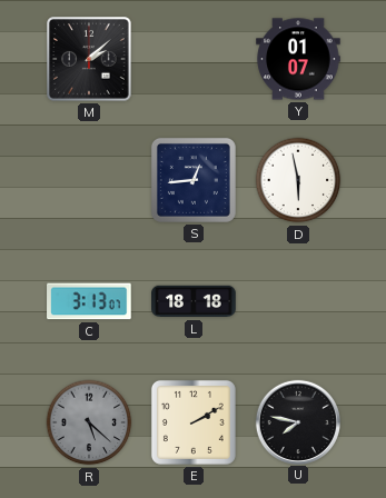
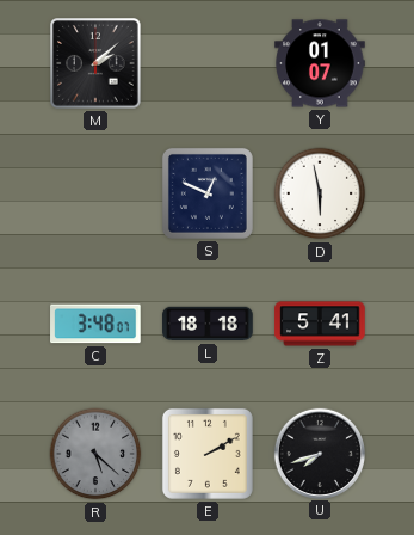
S: 12:44 -> 12:49
C: 3:13 -> 3:48
Z: none -> 5:41
U: 7:47 -> 7:42
